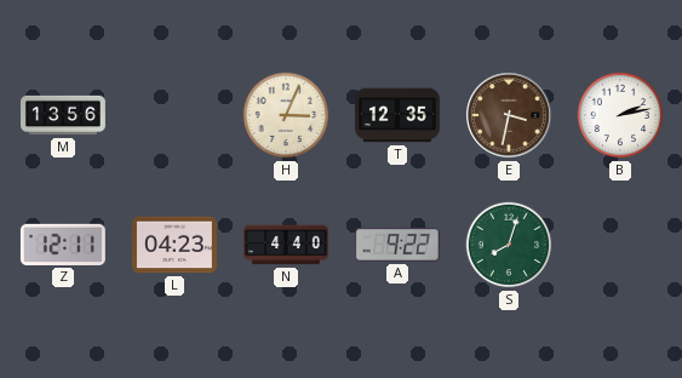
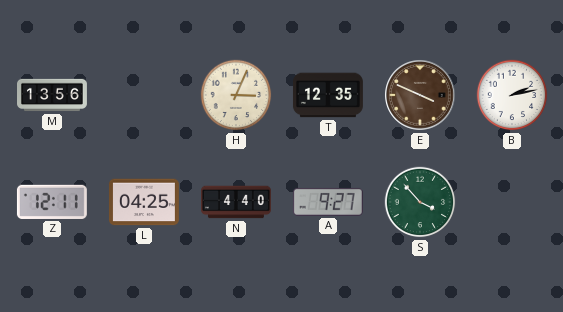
E: 3:32 -> 3:49
L: 04:23 -> 04:25
A: 9:22 -> 9:27
S: 8:03 -> 3:53
